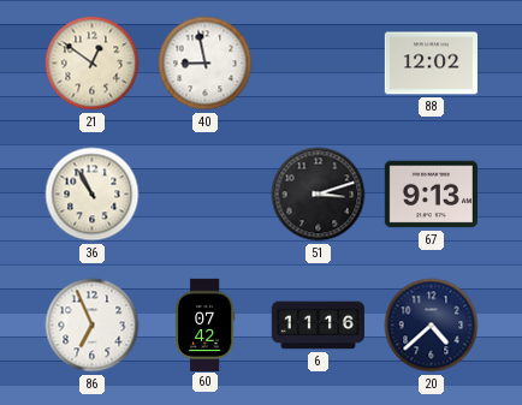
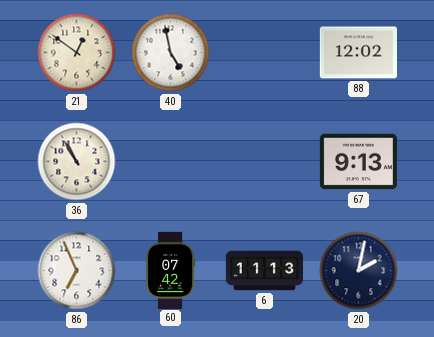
40: 8:58 -> 4:58
51: 3:12 -> none
6: 11:16 -> 11:13
20: 4:38 -> 2:02
